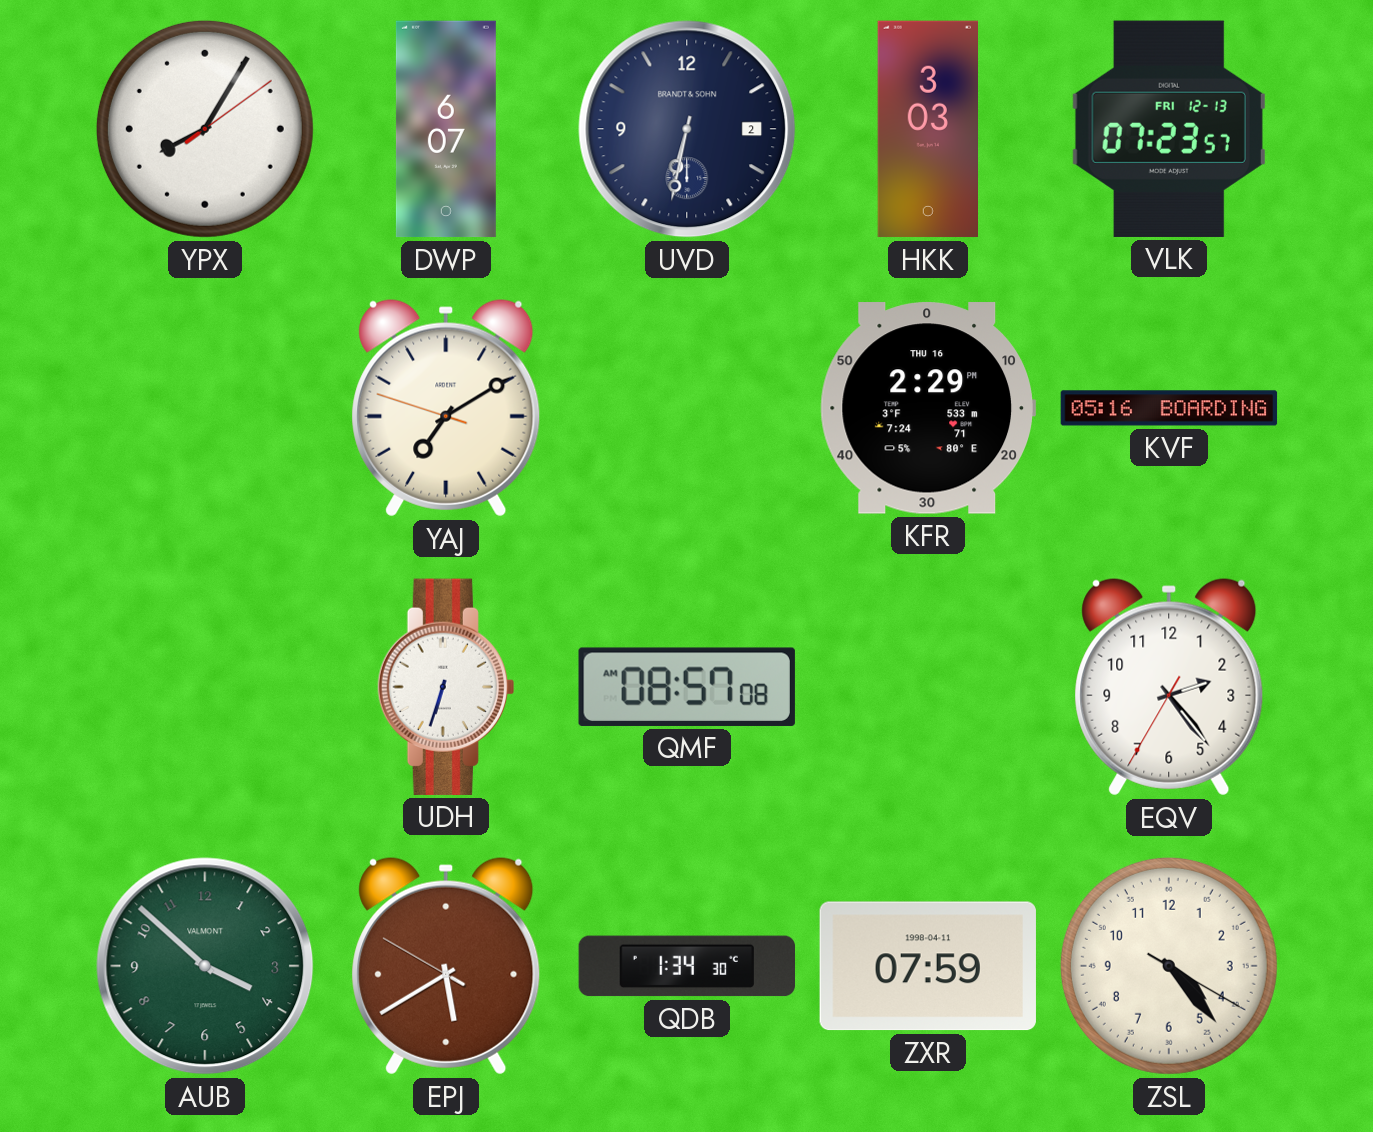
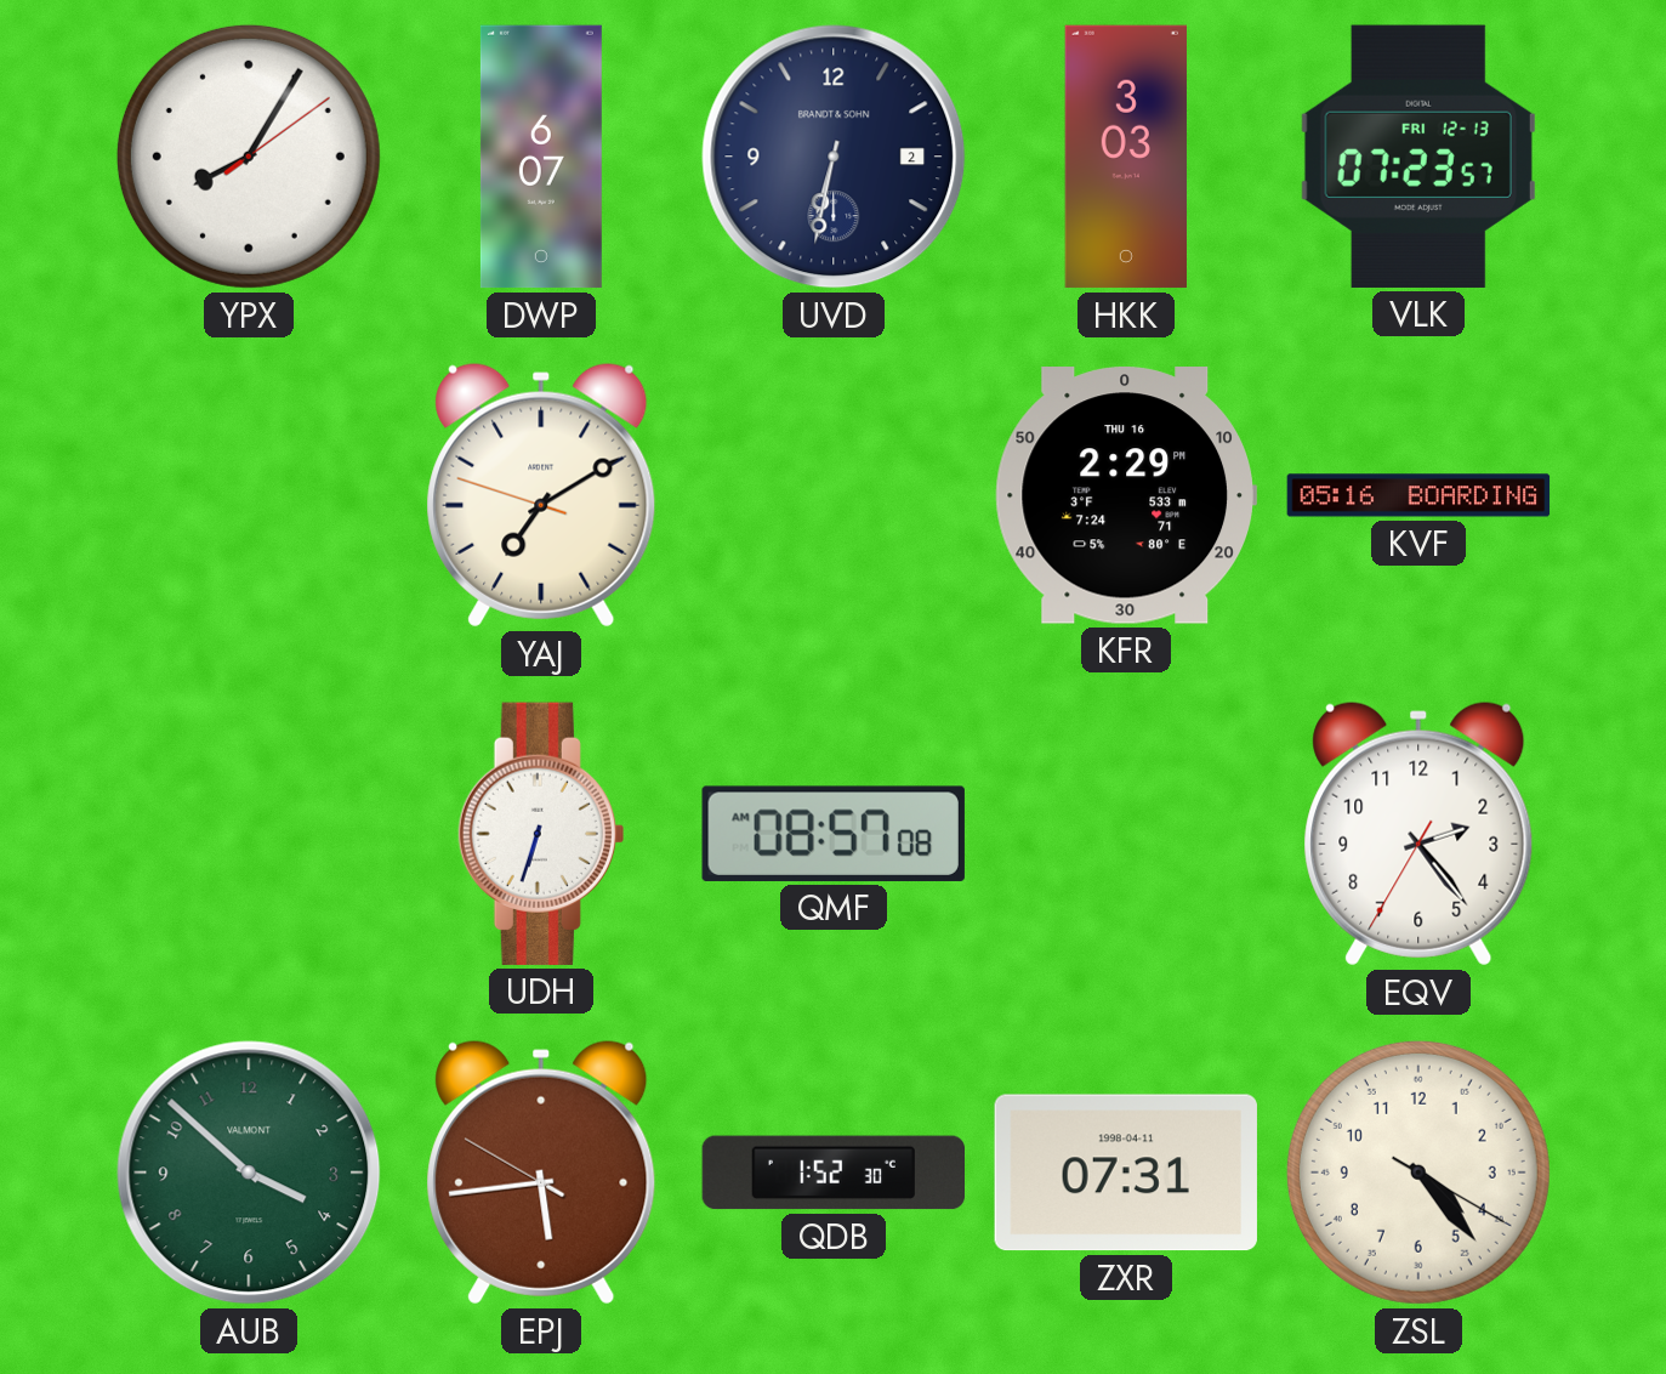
EPJ: 5:39 -> 5:43
QDB: 1:34 -> 1:52
ZXR: 07:59 -> 07:31
